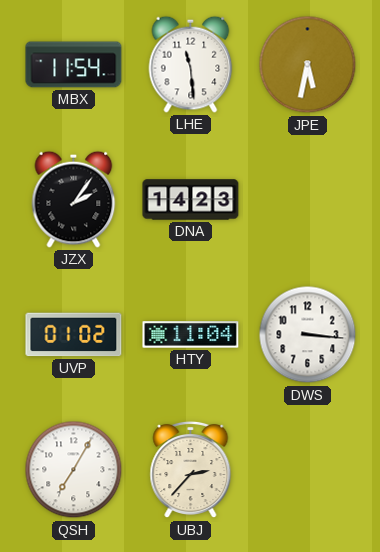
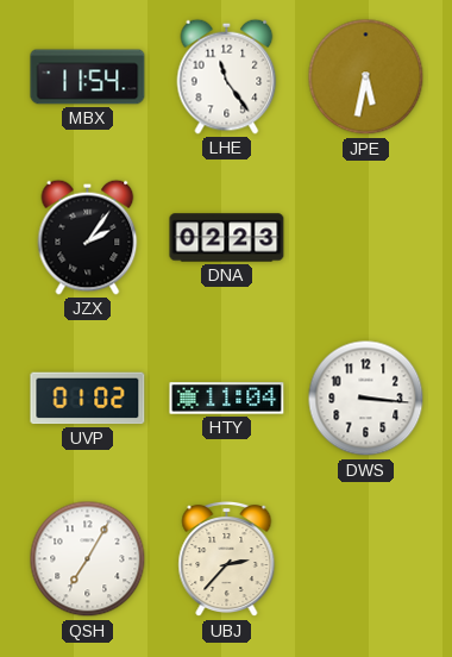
LHE: 11:29 -> 11:24
DNA: 14:23 -> 02:23
